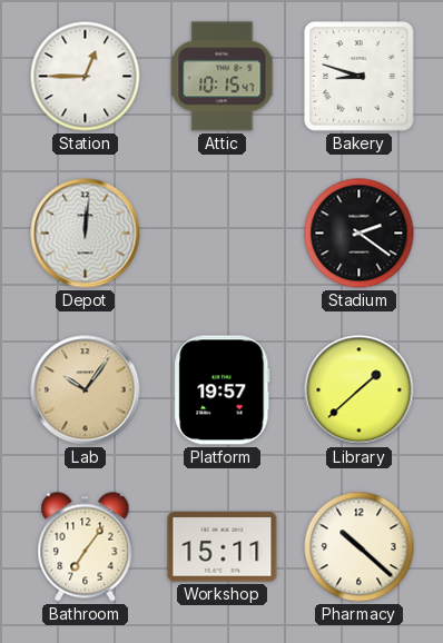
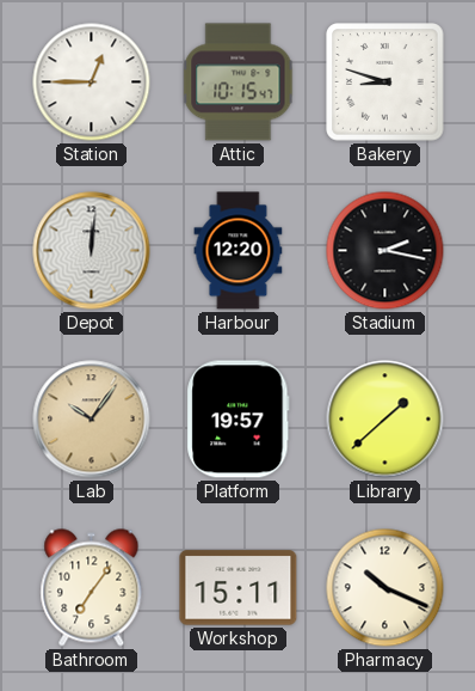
Harbour: none -> 12:20
Stadium: 2:21 -> 2:17
Pharmacy: 10:22 -> 10:19
